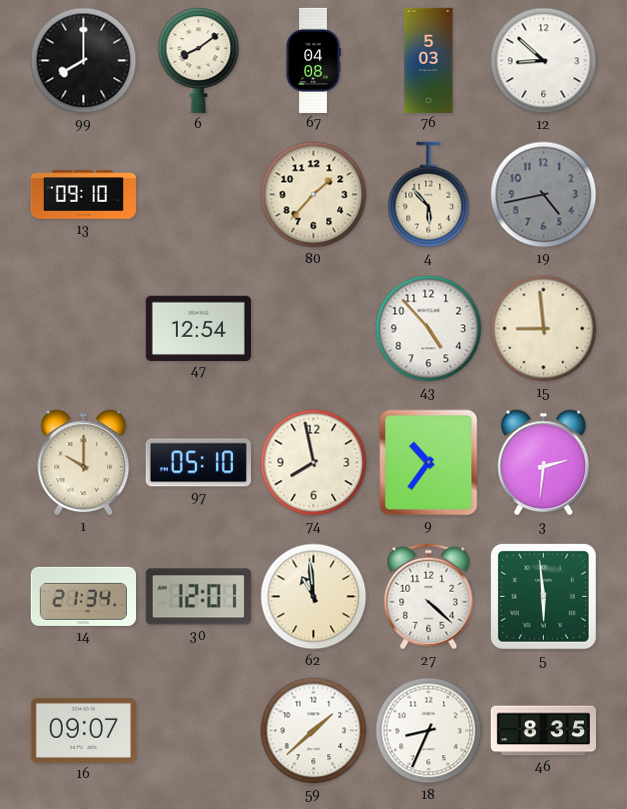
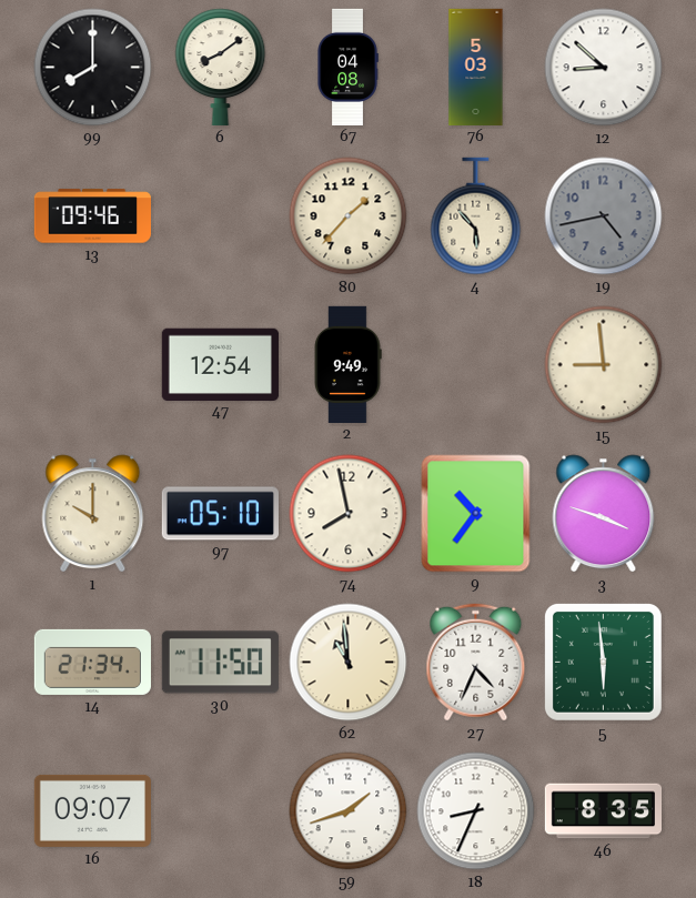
13: 09:10 -> 09:46
2: none -> 9:49
43: 4:53 -> none
3: 2:31 -> 3:48
30: 12:01 -> 11:50
27: 4:22 -> 4:34
59: 1:38 -> 1:42
